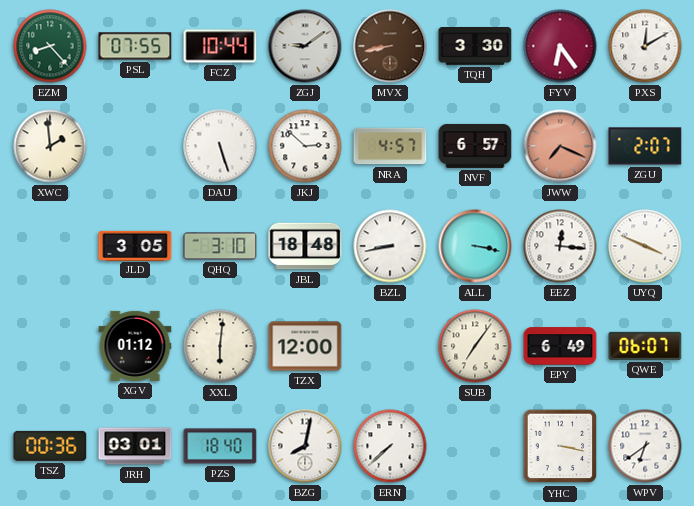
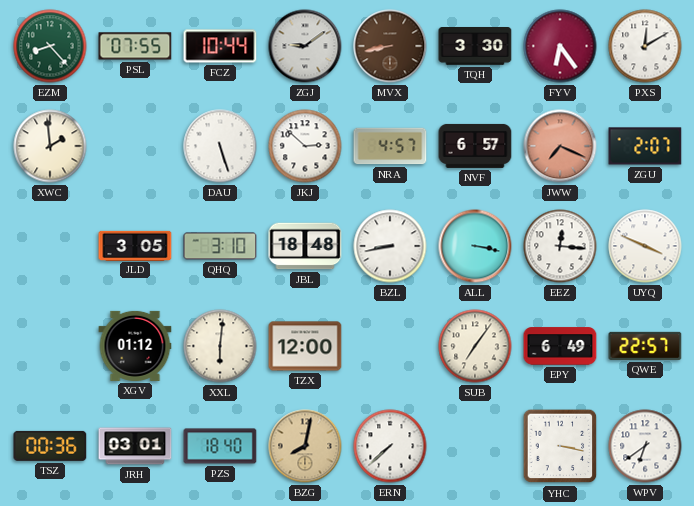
QWE: 06:07 -> 22:57
BZG dial: white -> champagne
